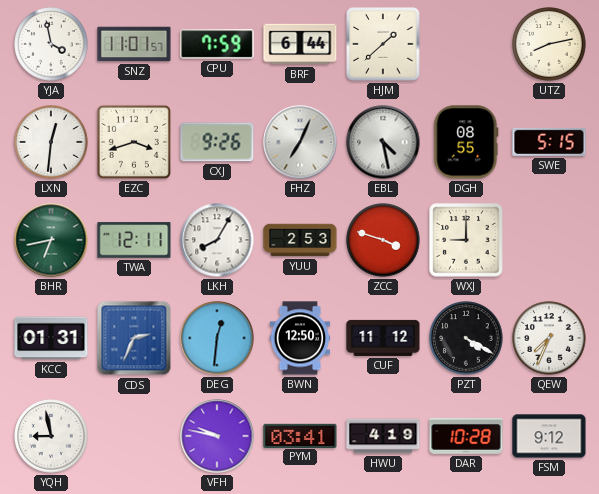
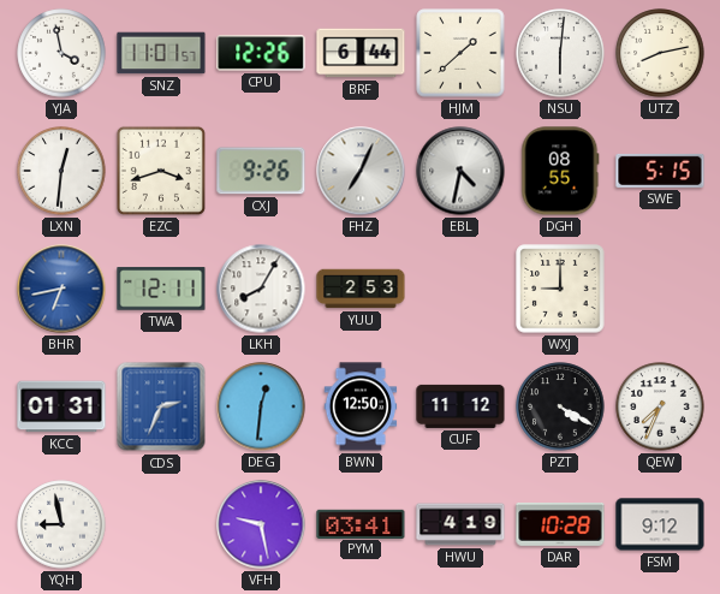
CPU: 7:59 -> 12:26
NSU: none -> 6:01
EBL: 4:28 -> 4:32
BHR dial: green -> blue
ZCC: 3:48 -> none
VFH: 9:47 -> 9:28
